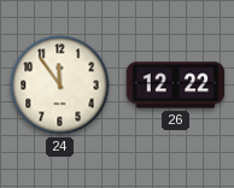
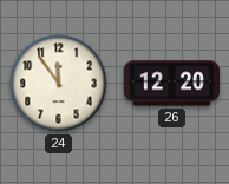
26: 12:22 -> 12:20
